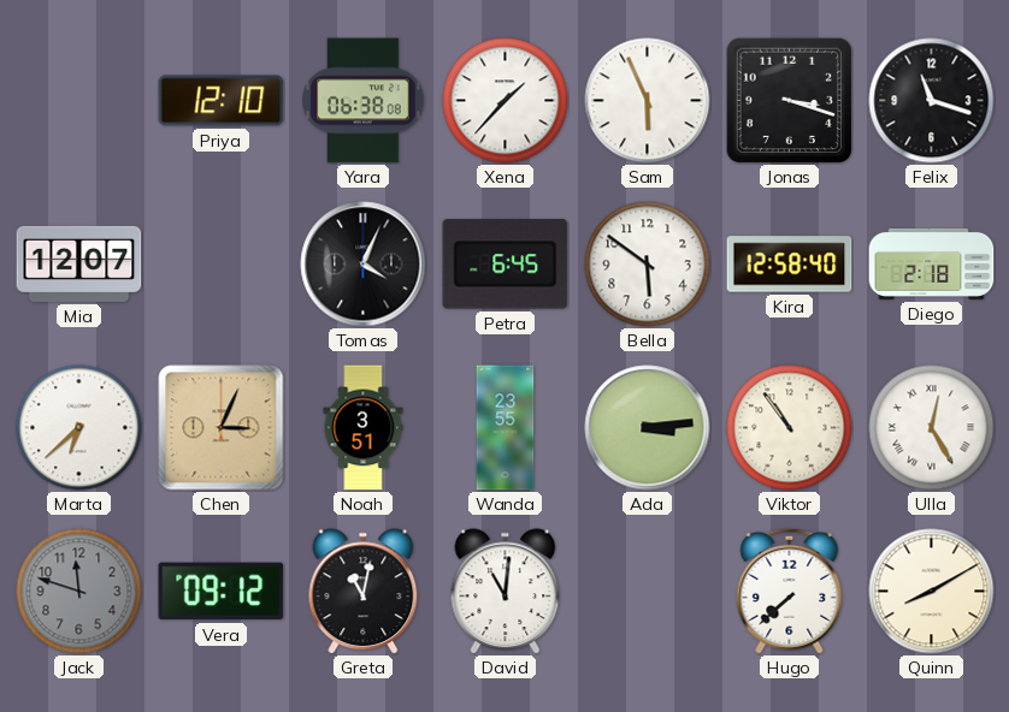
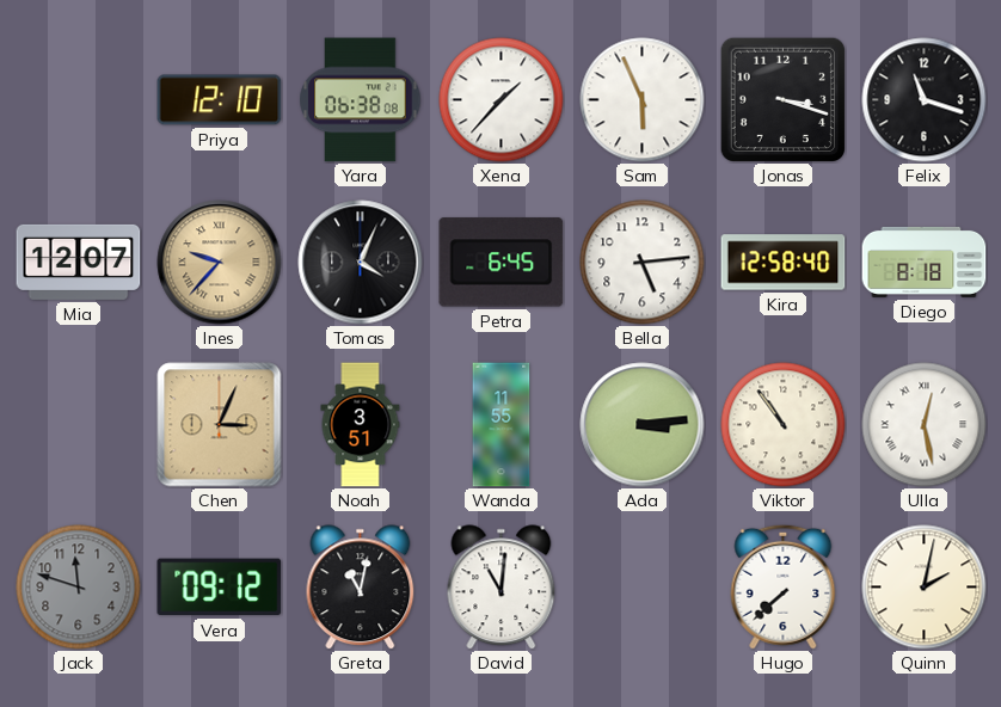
Ines: none -> 9:37
Bella: 5:51 -> 5:14
Diego: 2:18 -> 8:18
Marta: 6:38 -> none
Wanda: 23:55 -> 11:55
Ulla: 12:25 -> 12:28
Quinn: 8:10 -> 2:02
